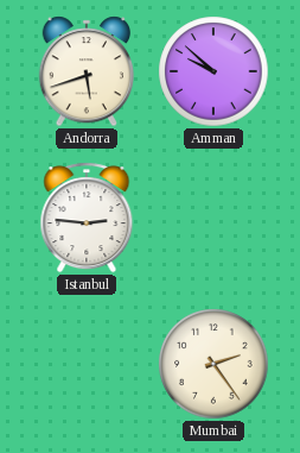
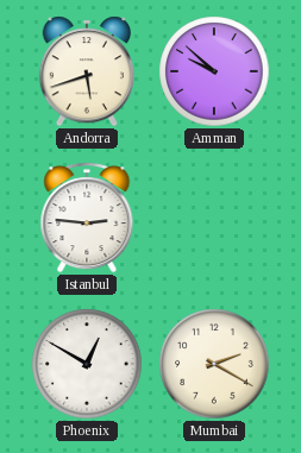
Phoenix: none -> 12:50
Mumbai: 2:24 -> 2:20
